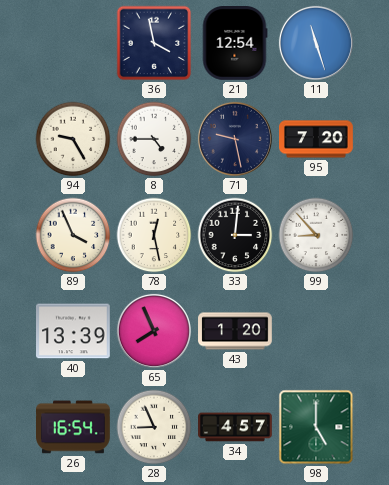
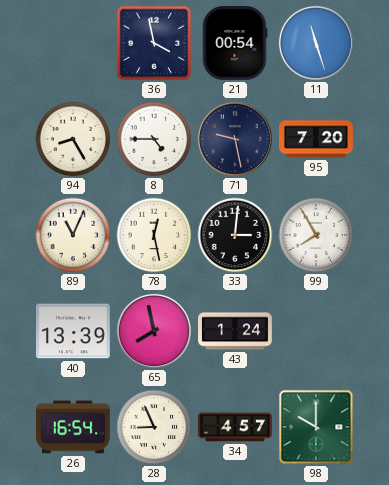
21: 12:54 -> 00:54
94: 9:25 -> 8:25
89: 3:56 -> 11:04
99: 8:53 -> 7:55
65: 7:56 -> 7:58
43: 1:20 -> 1:24
98: 5:00 -> 10:00
